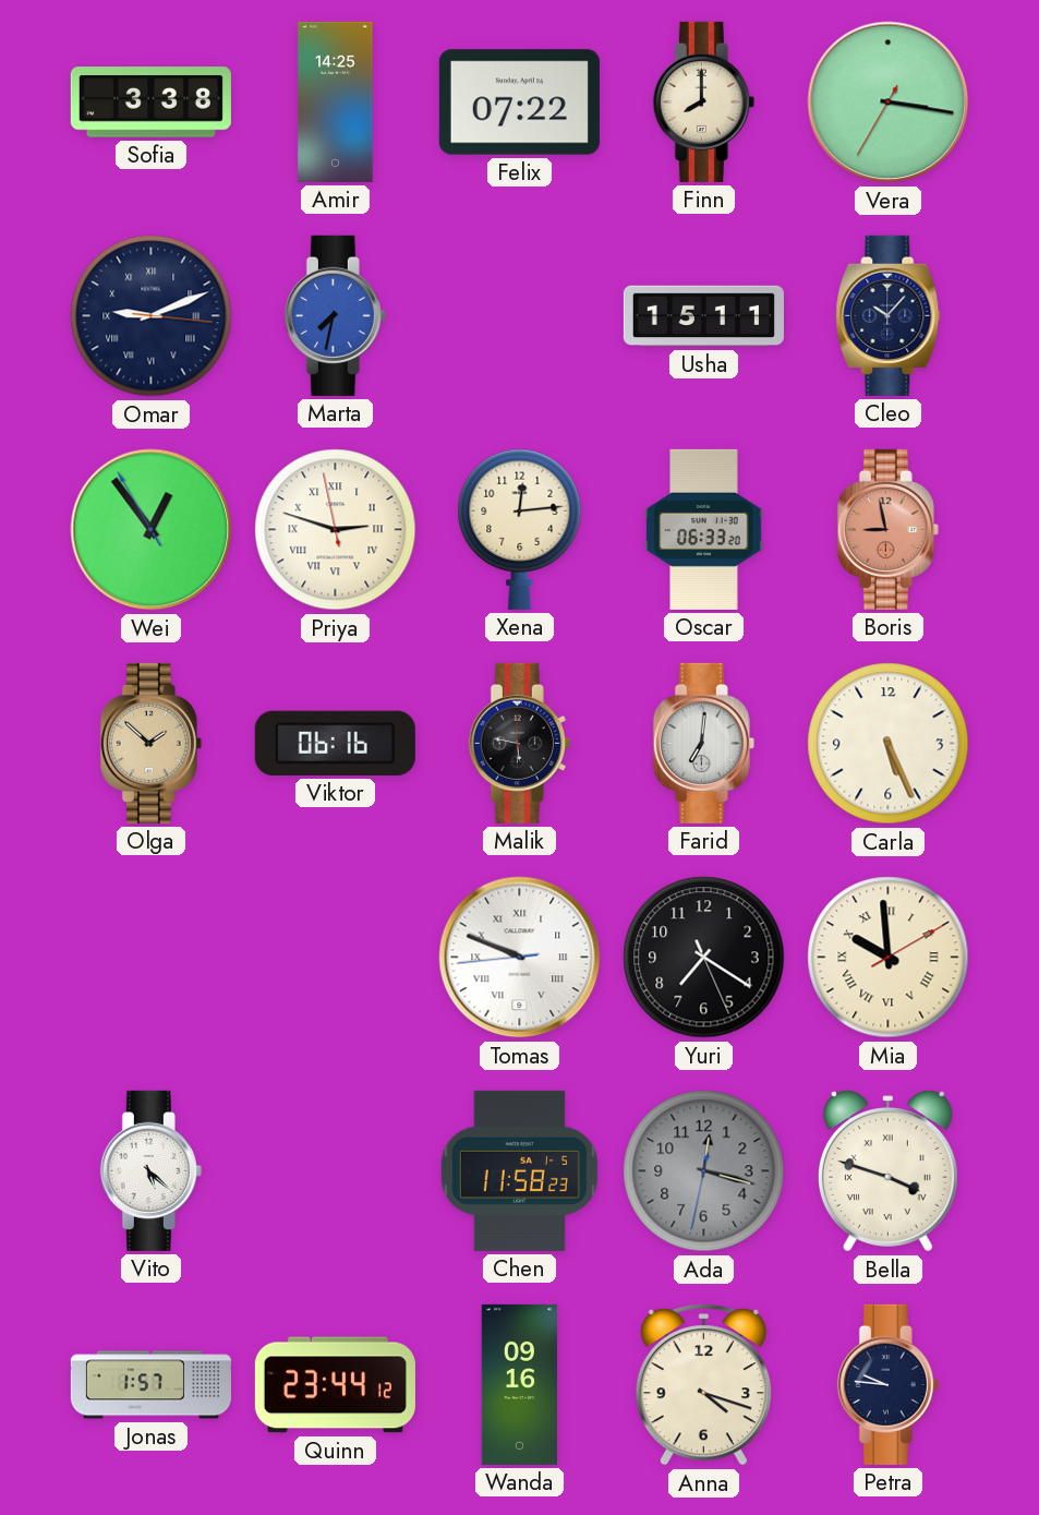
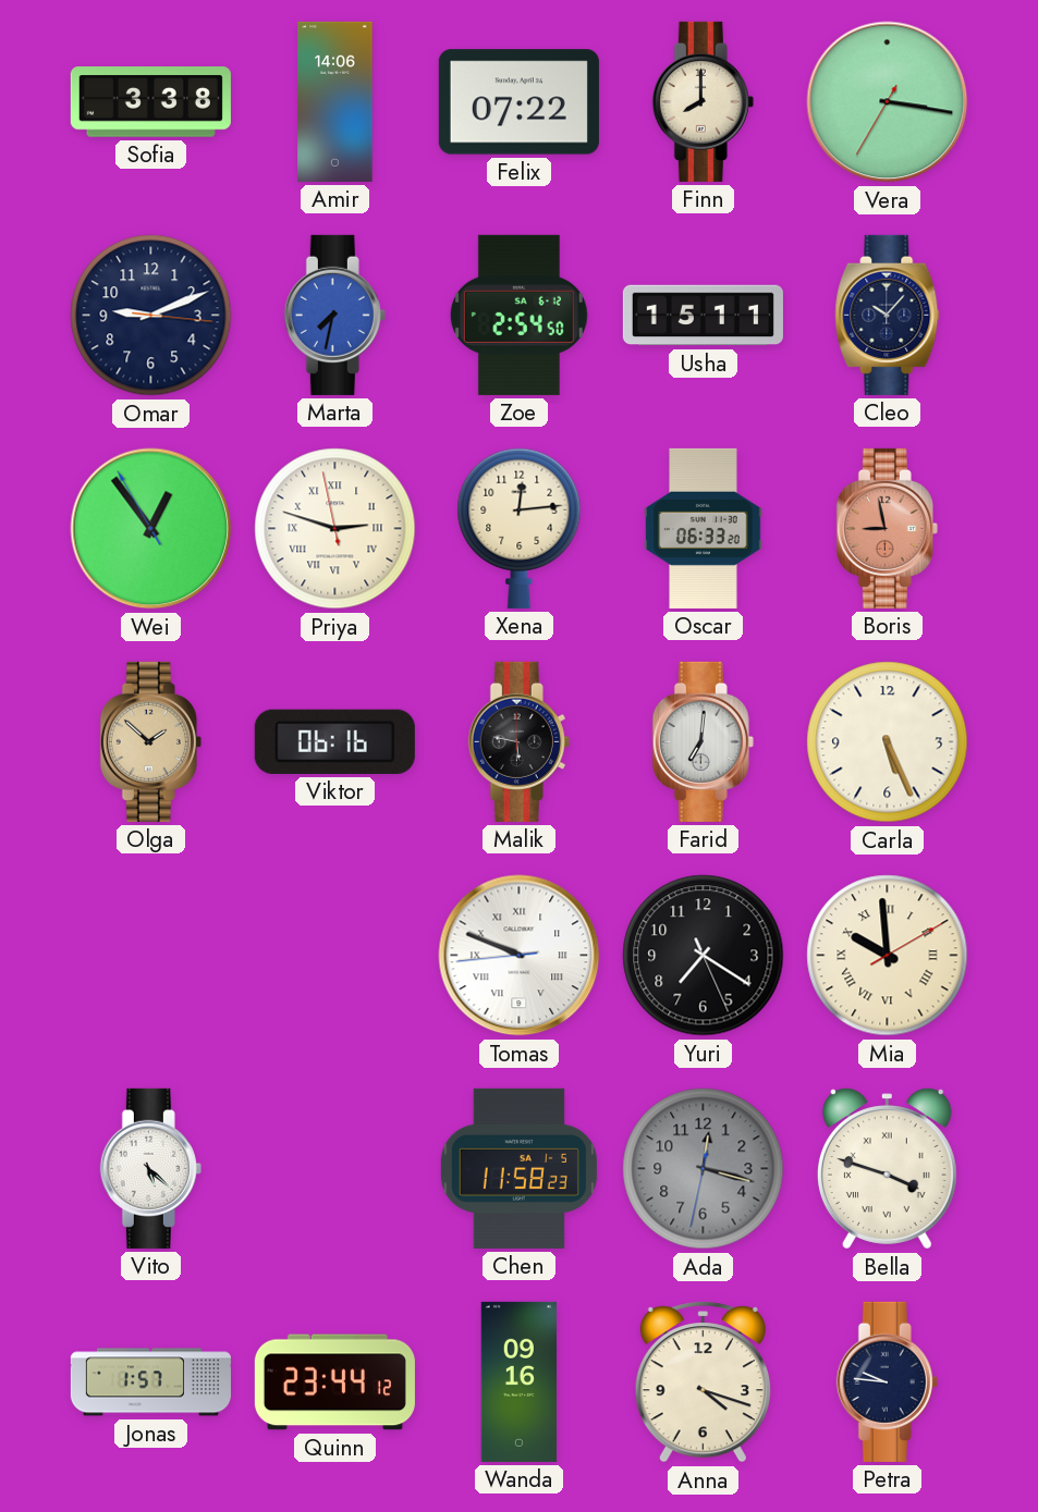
Amir: 14:25 -> 14:06
Omar numerals: Roman -> Arabic
Zoe: none -> 2:54
